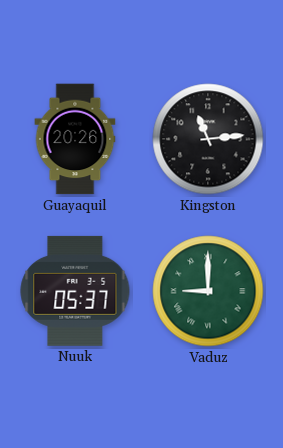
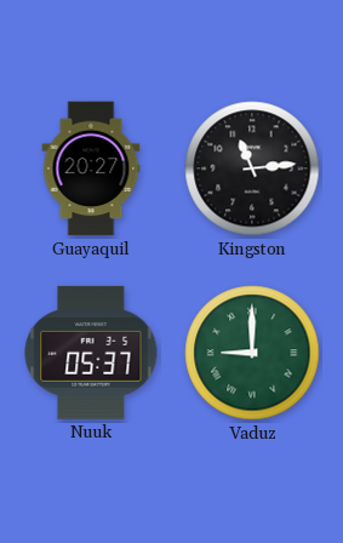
Guayaquil: 20:26 -> 20:27
